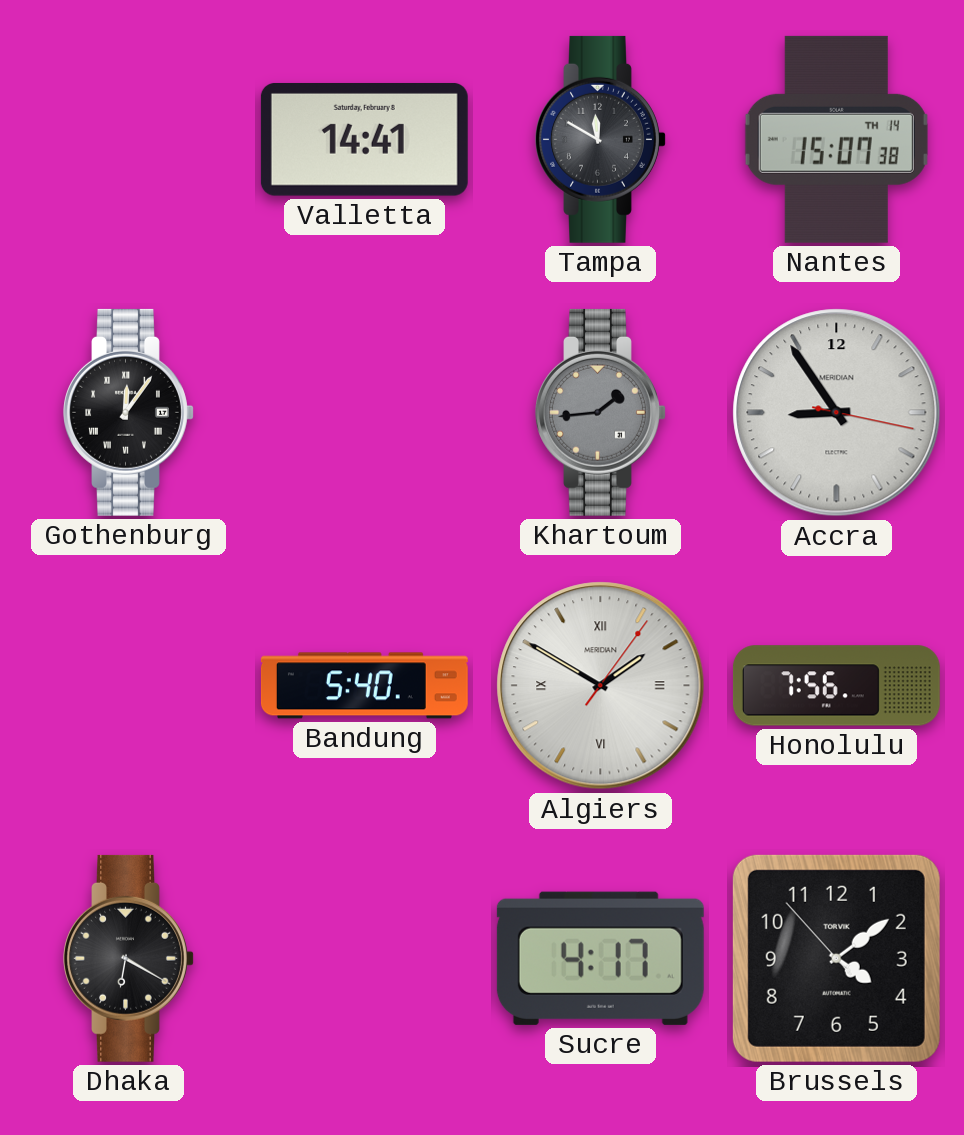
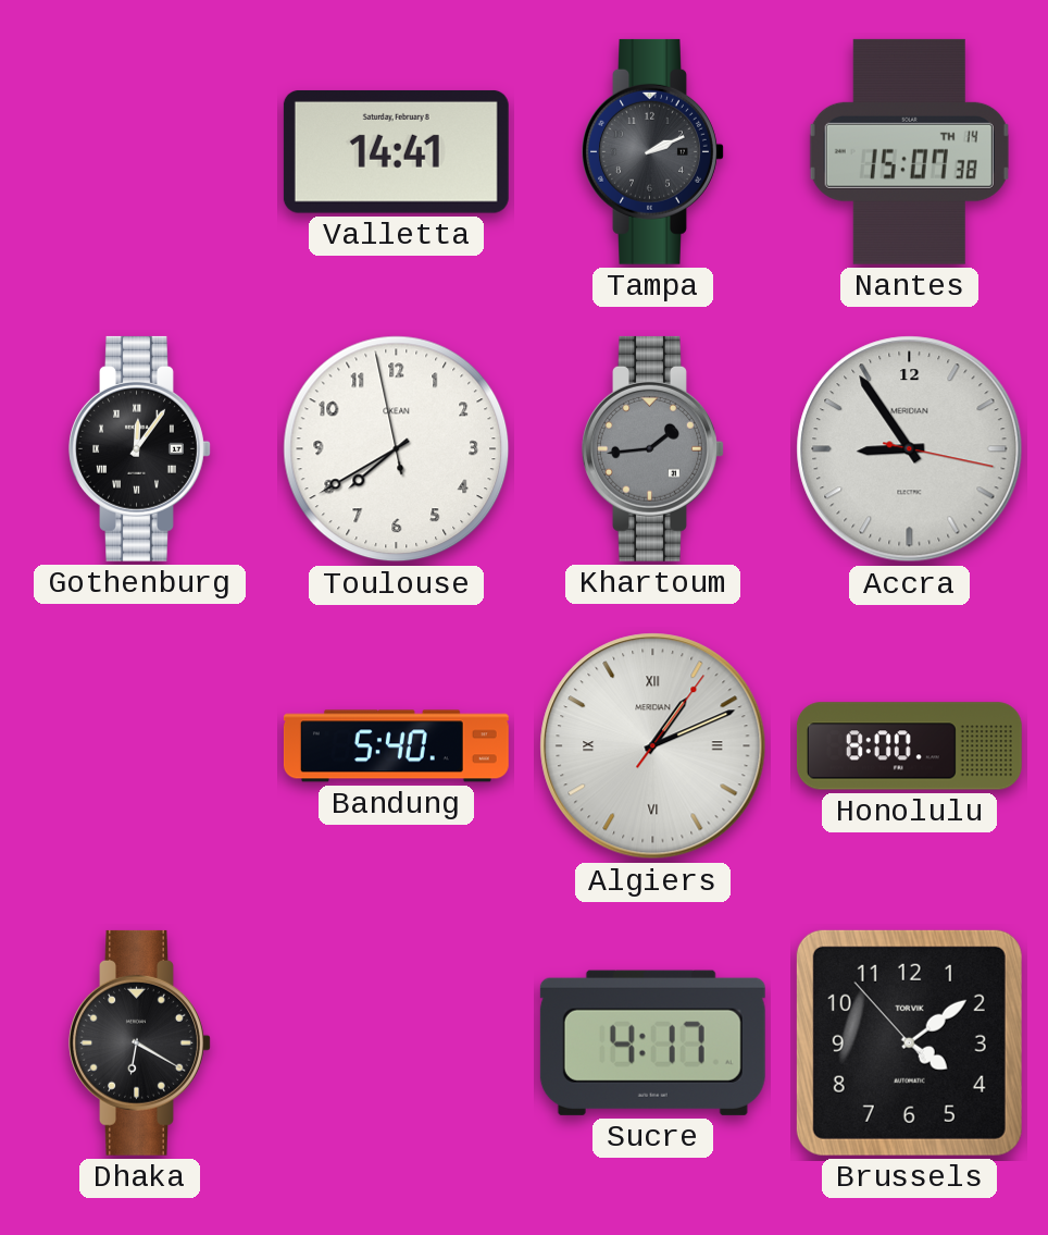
Tampa: 11:50 -> 2:11
Toulouse: none -> 7:39
Algiers: 1:50 -> 1:11
Honolulu: 7:56 -> 8:00
